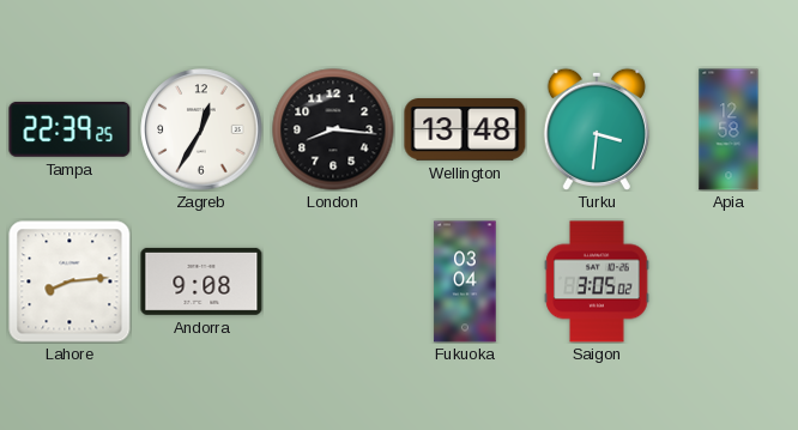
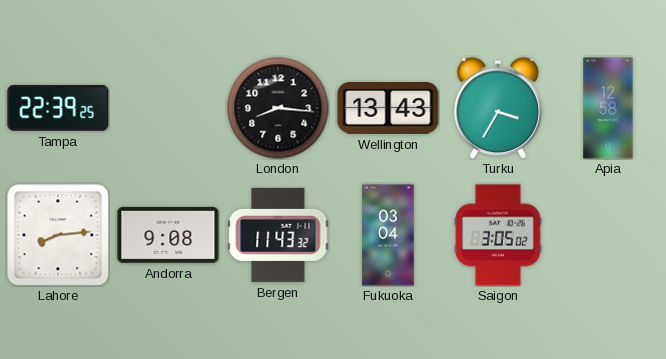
Zagreb: 12:35 -> none
Wellington: 13:48 -> 13:43
Turku: 3:31 -> 3:35
Bergen: none -> 11:43
